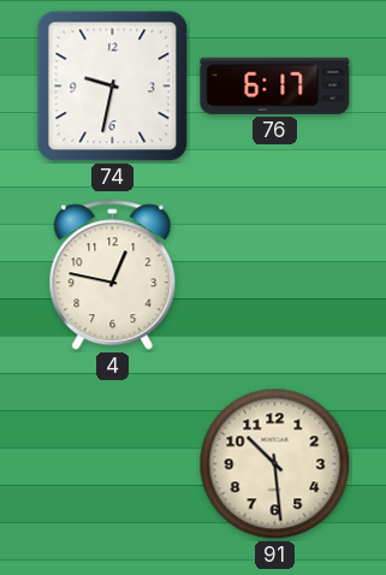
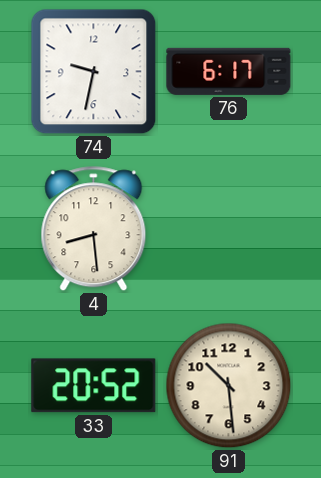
4: 12:47 -> 8:29
33: none -> 20:52
